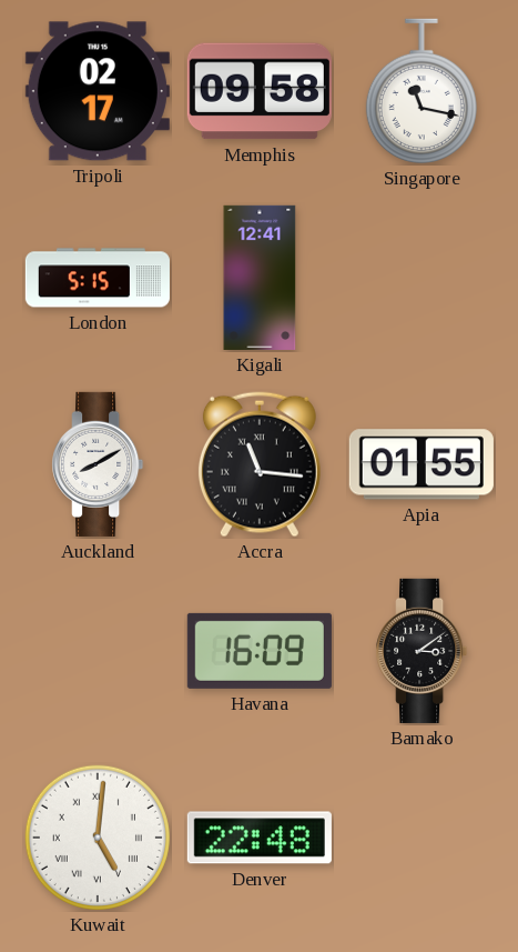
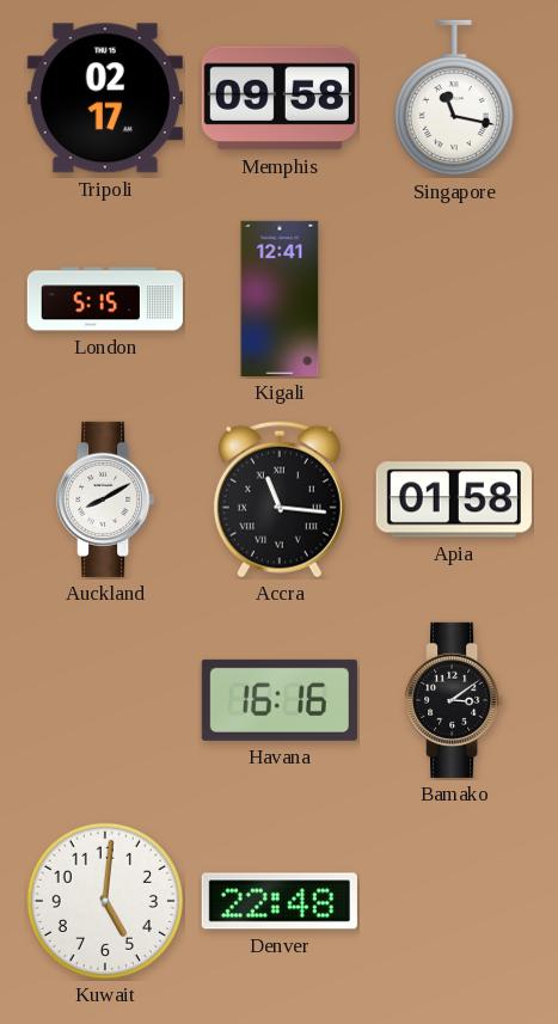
Apia: 01:55 -> 01:58
Havana: 16:09 -> 16:16
Kuwait numerals: Roman -> Arabic
